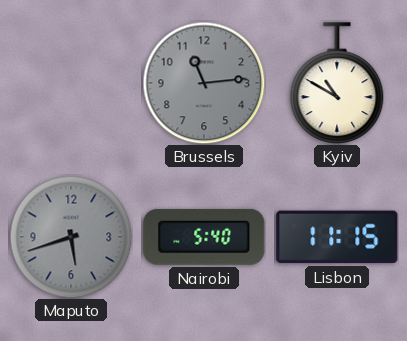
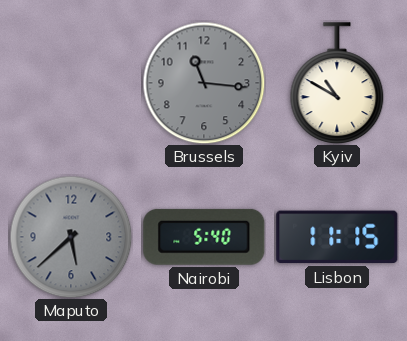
Brussels: 11:14 -> 11:16
Maputo: 5:42 -> 5:38
